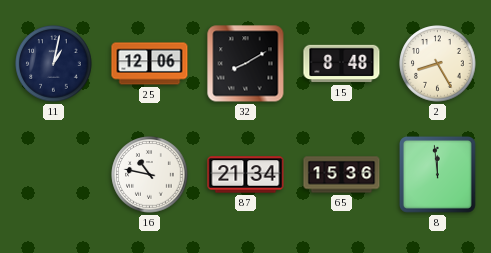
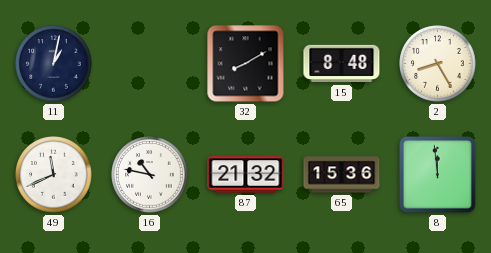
25: 12:06 -> none
49: none -> 11:41
87: 21:34 -> 21:32
